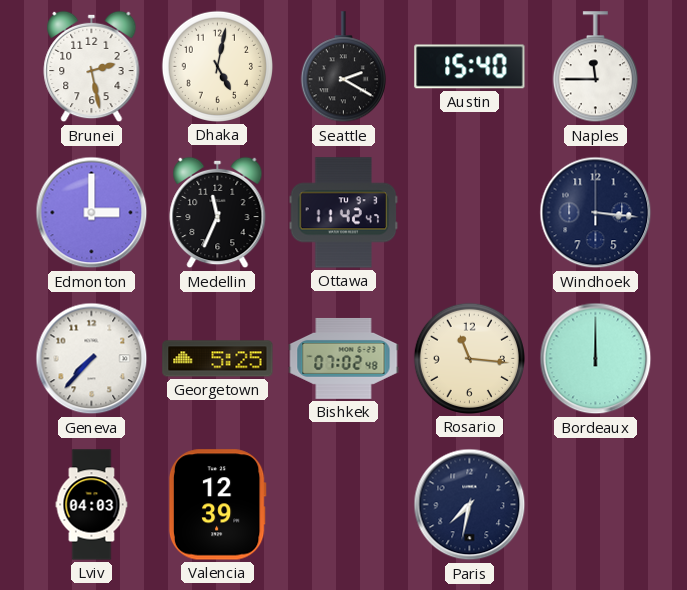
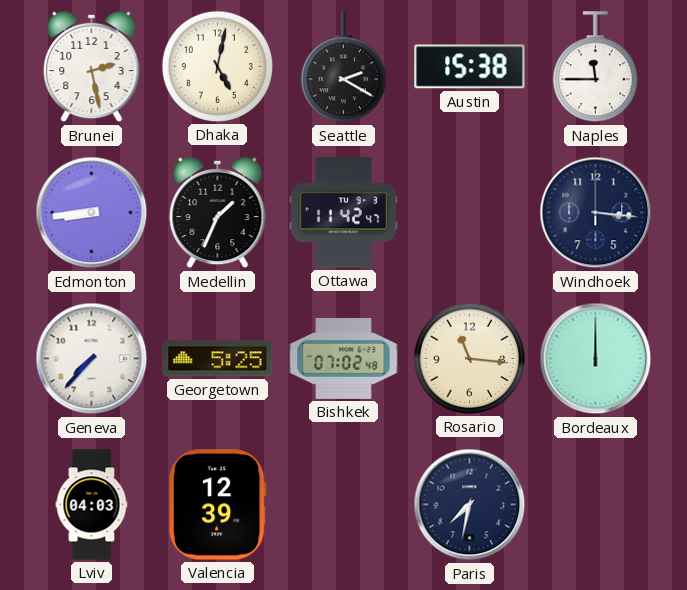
Austin: 15:40 -> 15:38
Edmonton: 3:00 -> 8:44
Medellin: 11:34 -> 1:34
